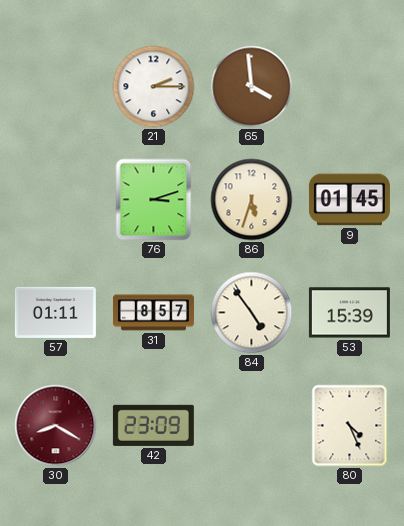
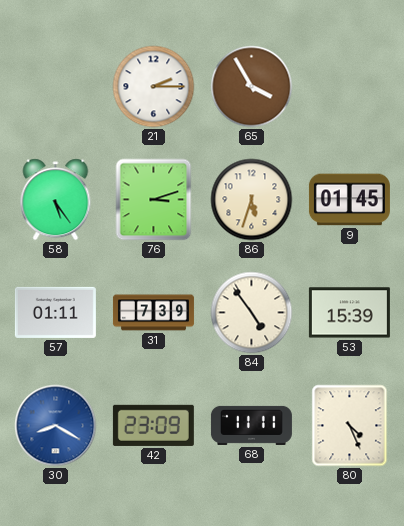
65: 3:59 -> 3:55
58: none -> 5:24
31: 8:57 -> 7:39
30 dial: burgundy -> blue
68: none -> 11:11
